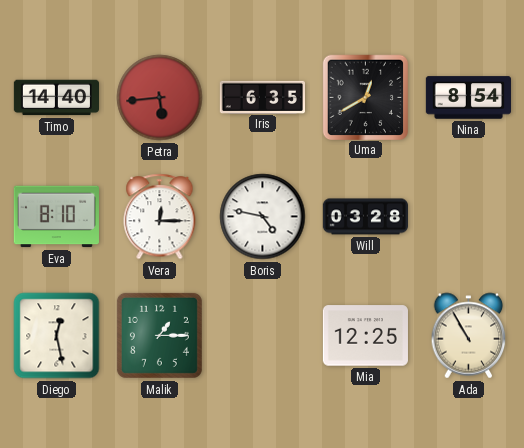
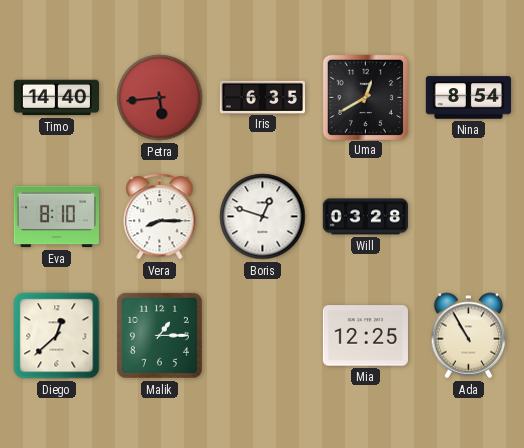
Vera: 12:15 -> 8:15
Boris: 4:47 -> 12:48
Diego: 12:28 -> 12:38
